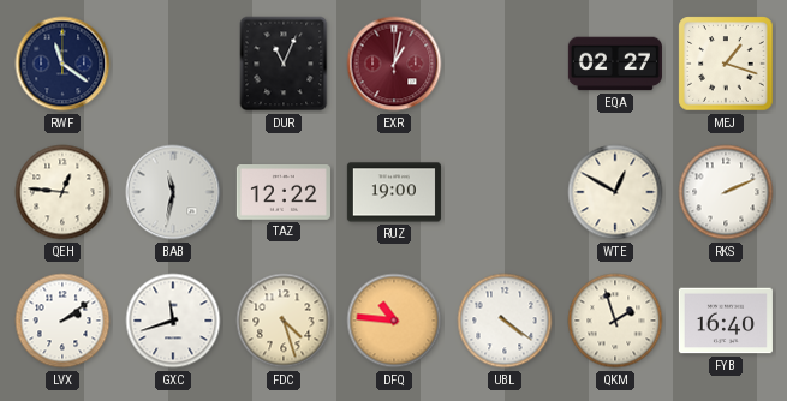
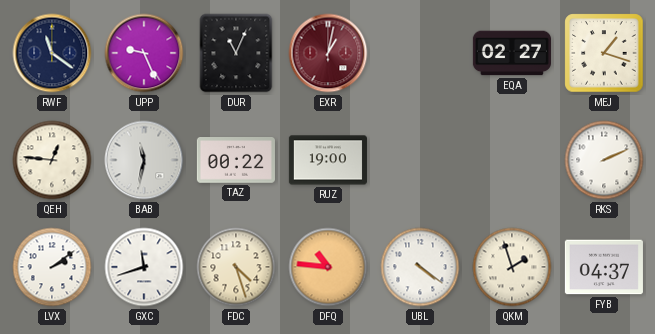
UPP: none -> 9:26
TAZ: 12:22 -> 00:22
WTE: 12:50 -> none
FYB: 16:40 -> 04:37
